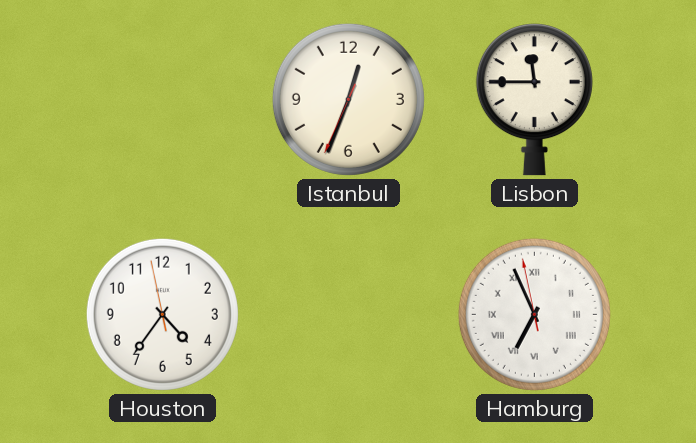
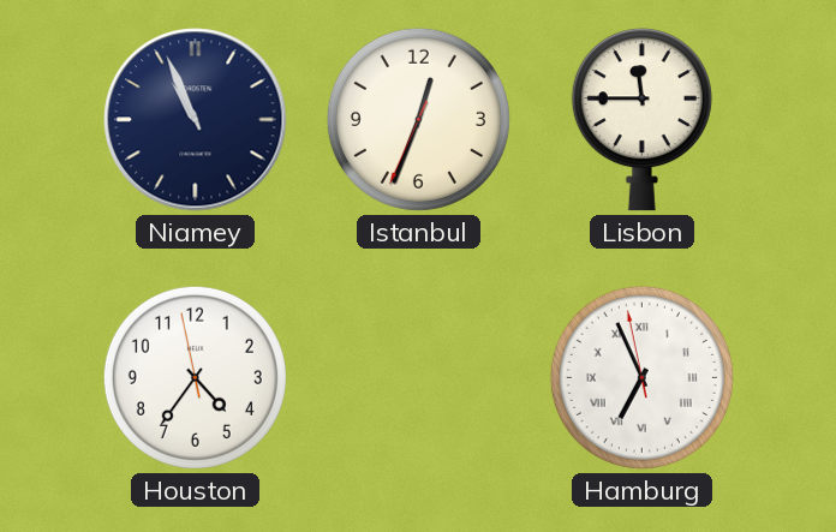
Niamey: none -> 10:56
